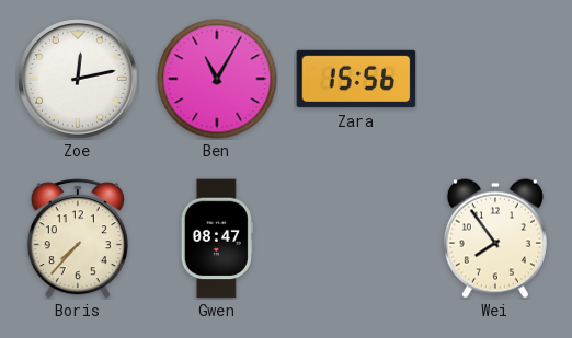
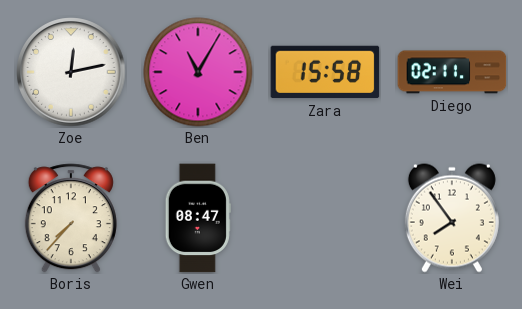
Zara: 15:56 -> 15:58
Diego: none -> 02:11
